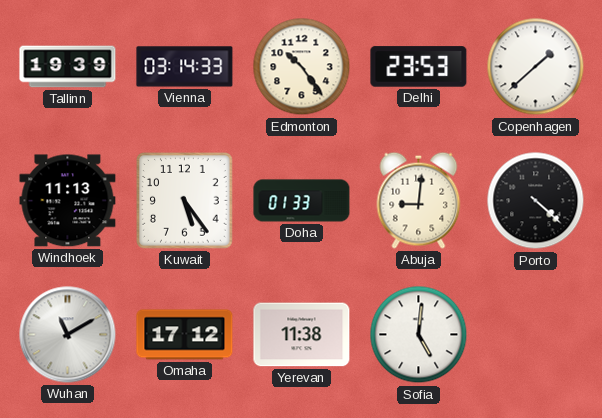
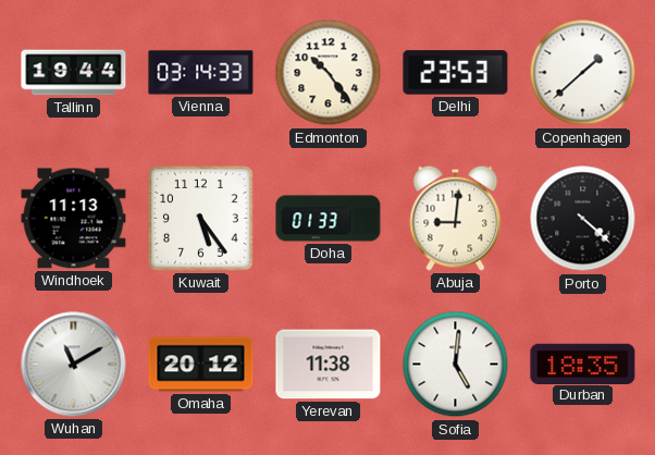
Tallinn: 19:39 -> 19:44
Omaha: 17:12 -> 20:12
Durban: none -> 18:35
